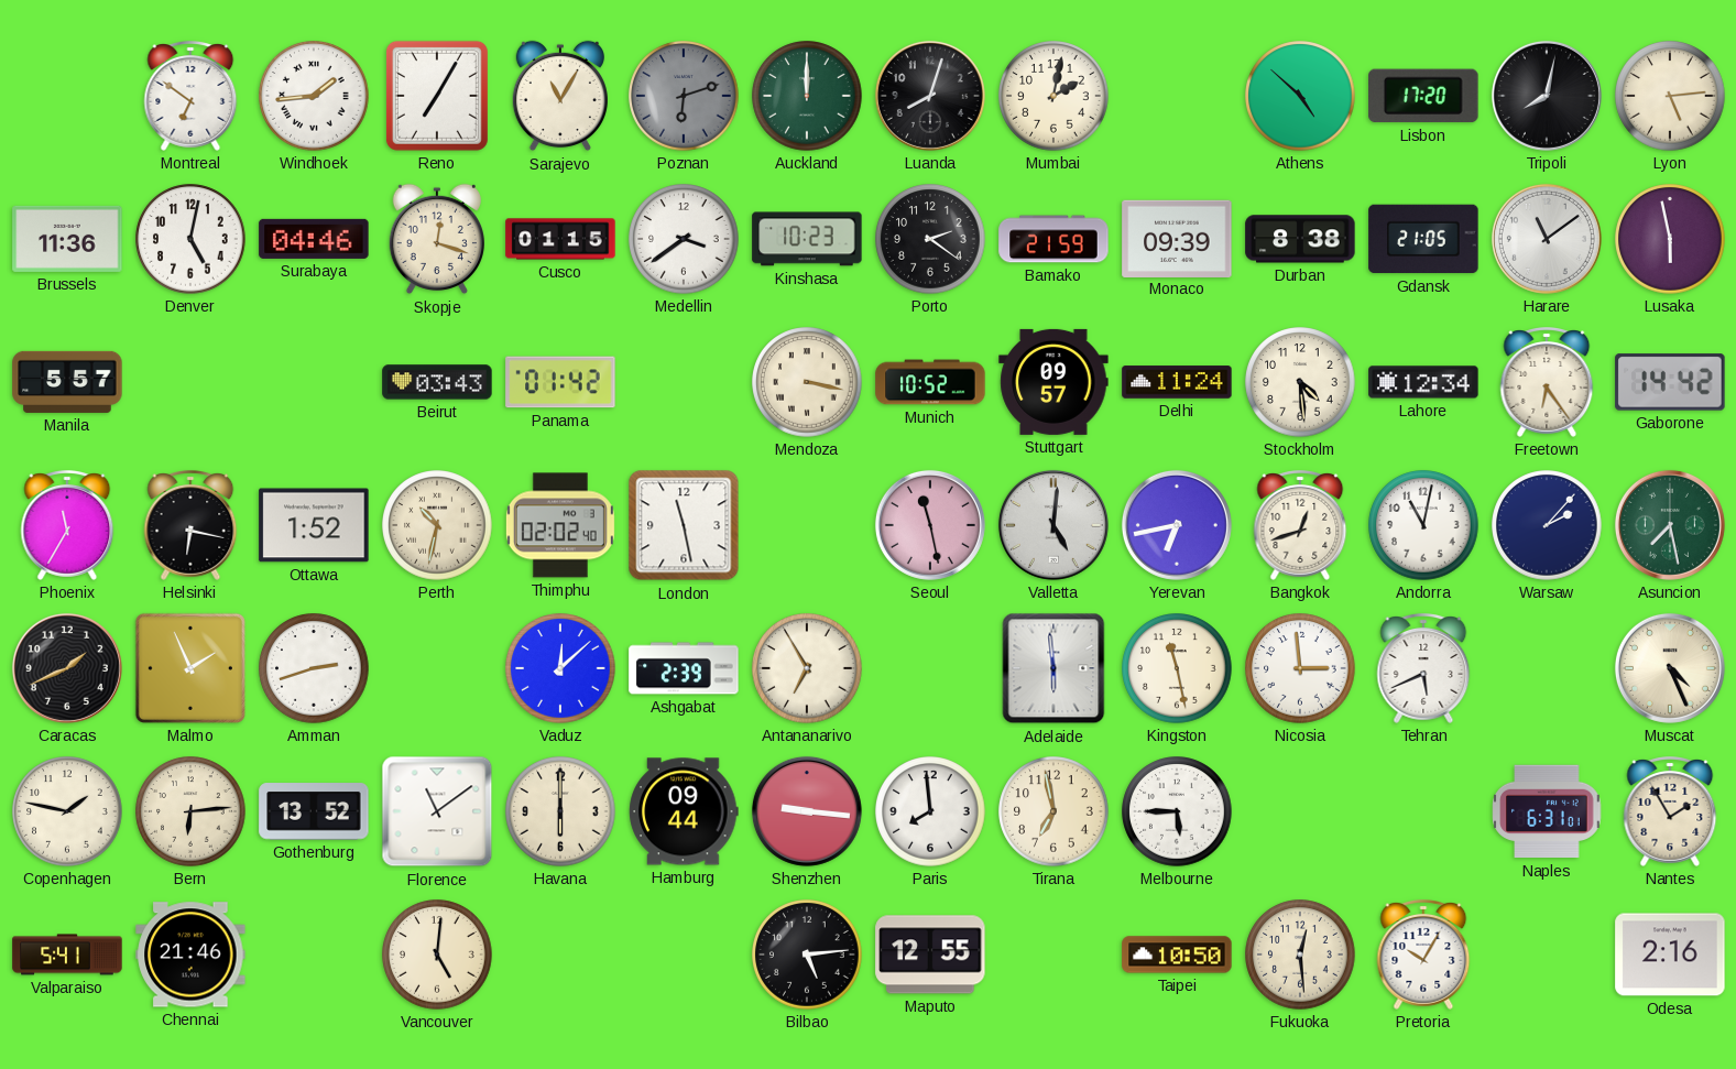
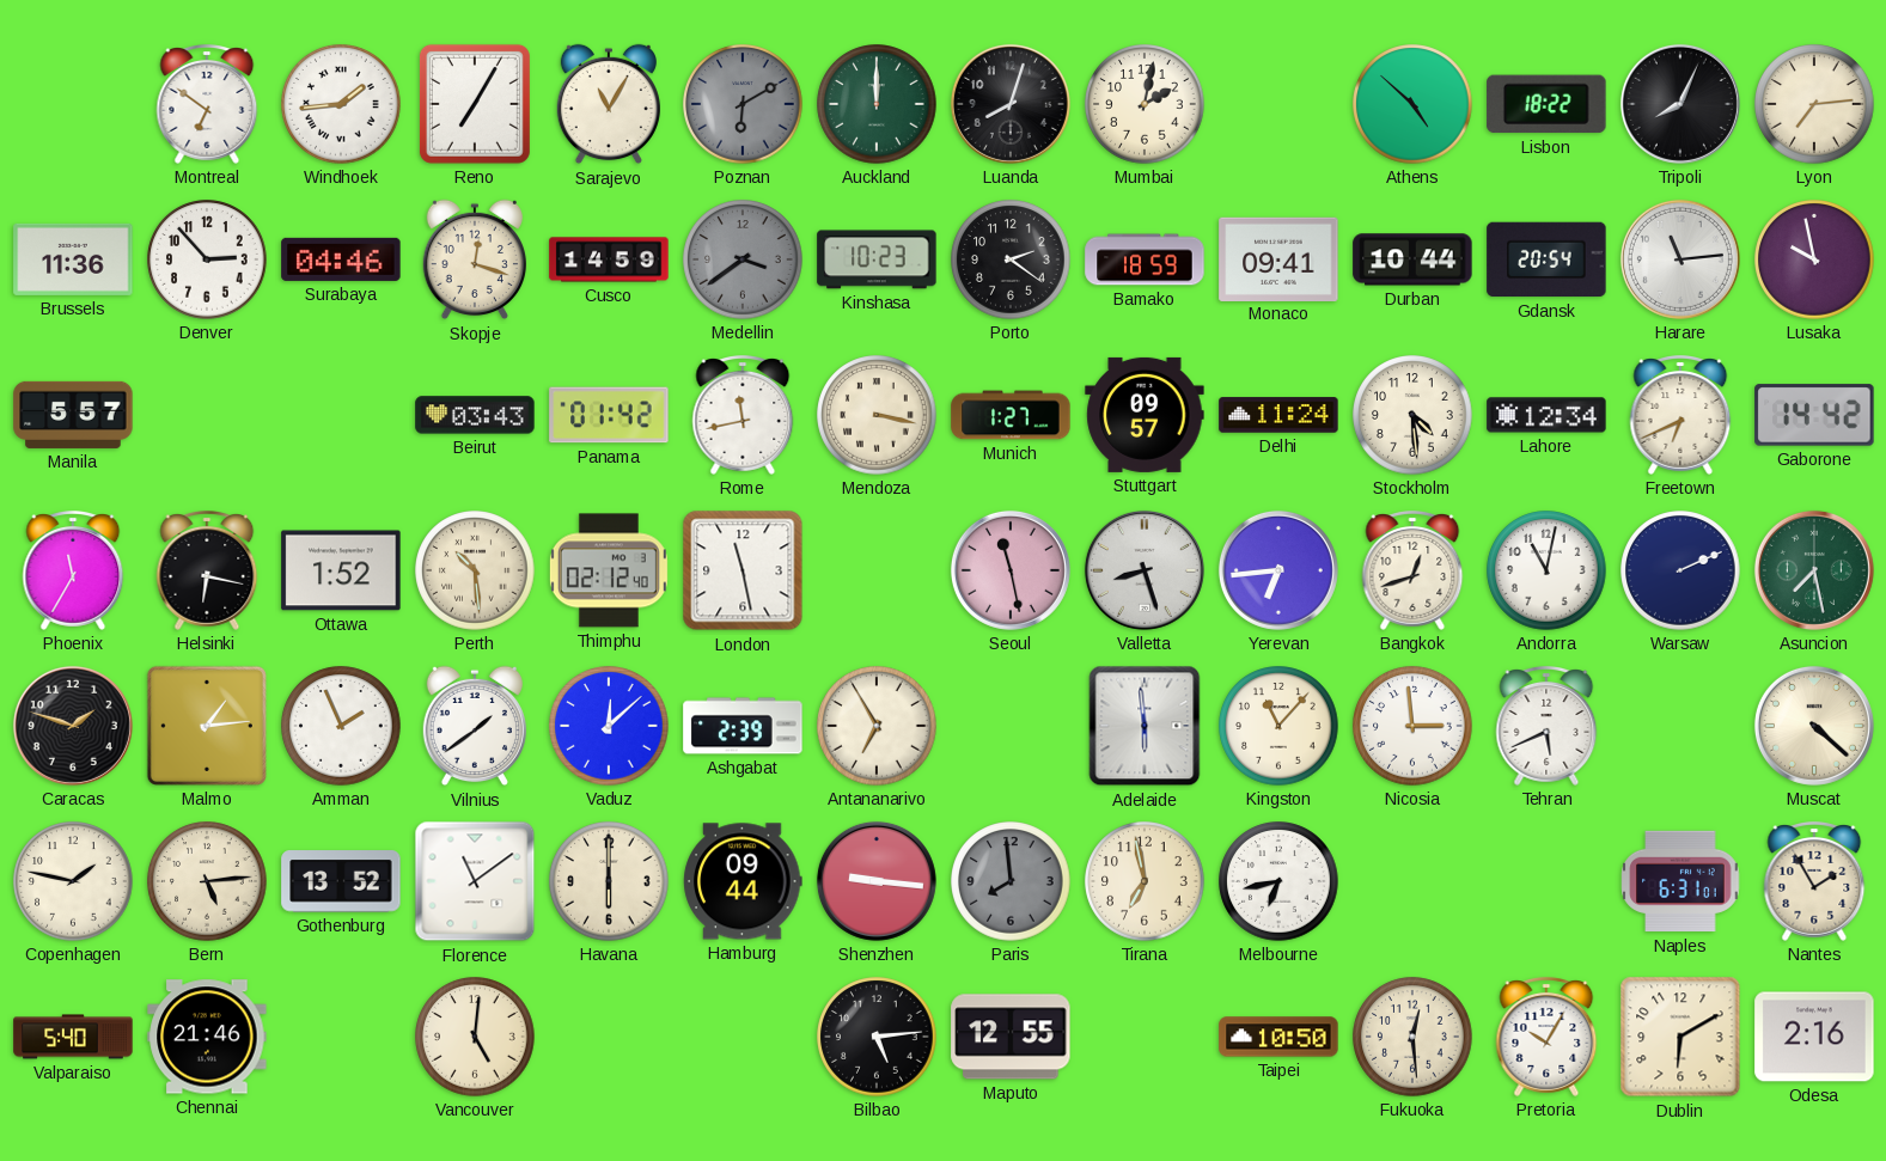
Poznan: 6:12 -> 6:10
Lisbon: 17:20 -> 18:22
Tripoli: 8:02 -> 8:04
Lyon: 5:14 -> 7:14
Denver: 5:02 -> 2:53
Cusco: 01:15 -> 14:59
Medellin dial: white -> grey
Bamako: 21:59 -> 18:59
Monaco: 09:39 -> 09:41
Durban: 8:38 -> 10:44
Gdansk: 21:05 -> 20:54
Harare: 11:09 -> 11:14
Lusaka: 5:58 -> 9:58
Rome: none -> 11:43
Munich: 10:52 -> 1:27
Freetown: 6:24 -> 6:41
Perth: 10:32 -> 10:29
Thimphu: 02:02 -> 02:12
Valletta: 5:01 -> 8:27
Yerevan: 6:43 -> 6:44
Warsaw: 2:07 -> 2:11
Caracas: 1:41 -> 1:48
Malmo: 1:56 -> 1:14
Amman: 2:42 -> 1:56
Vilnius: none -> 1:39
Kingston: 11:28 -> 11:07
Muscat: 4:26 -> 4:22
Bern: 6:14 -> 5:14
Paris dial: white -> grey
Melbourne: 5:45 -> 6:43
Valparaiso: 5:41 -> 5:40
Dublin: none -> 6:10
